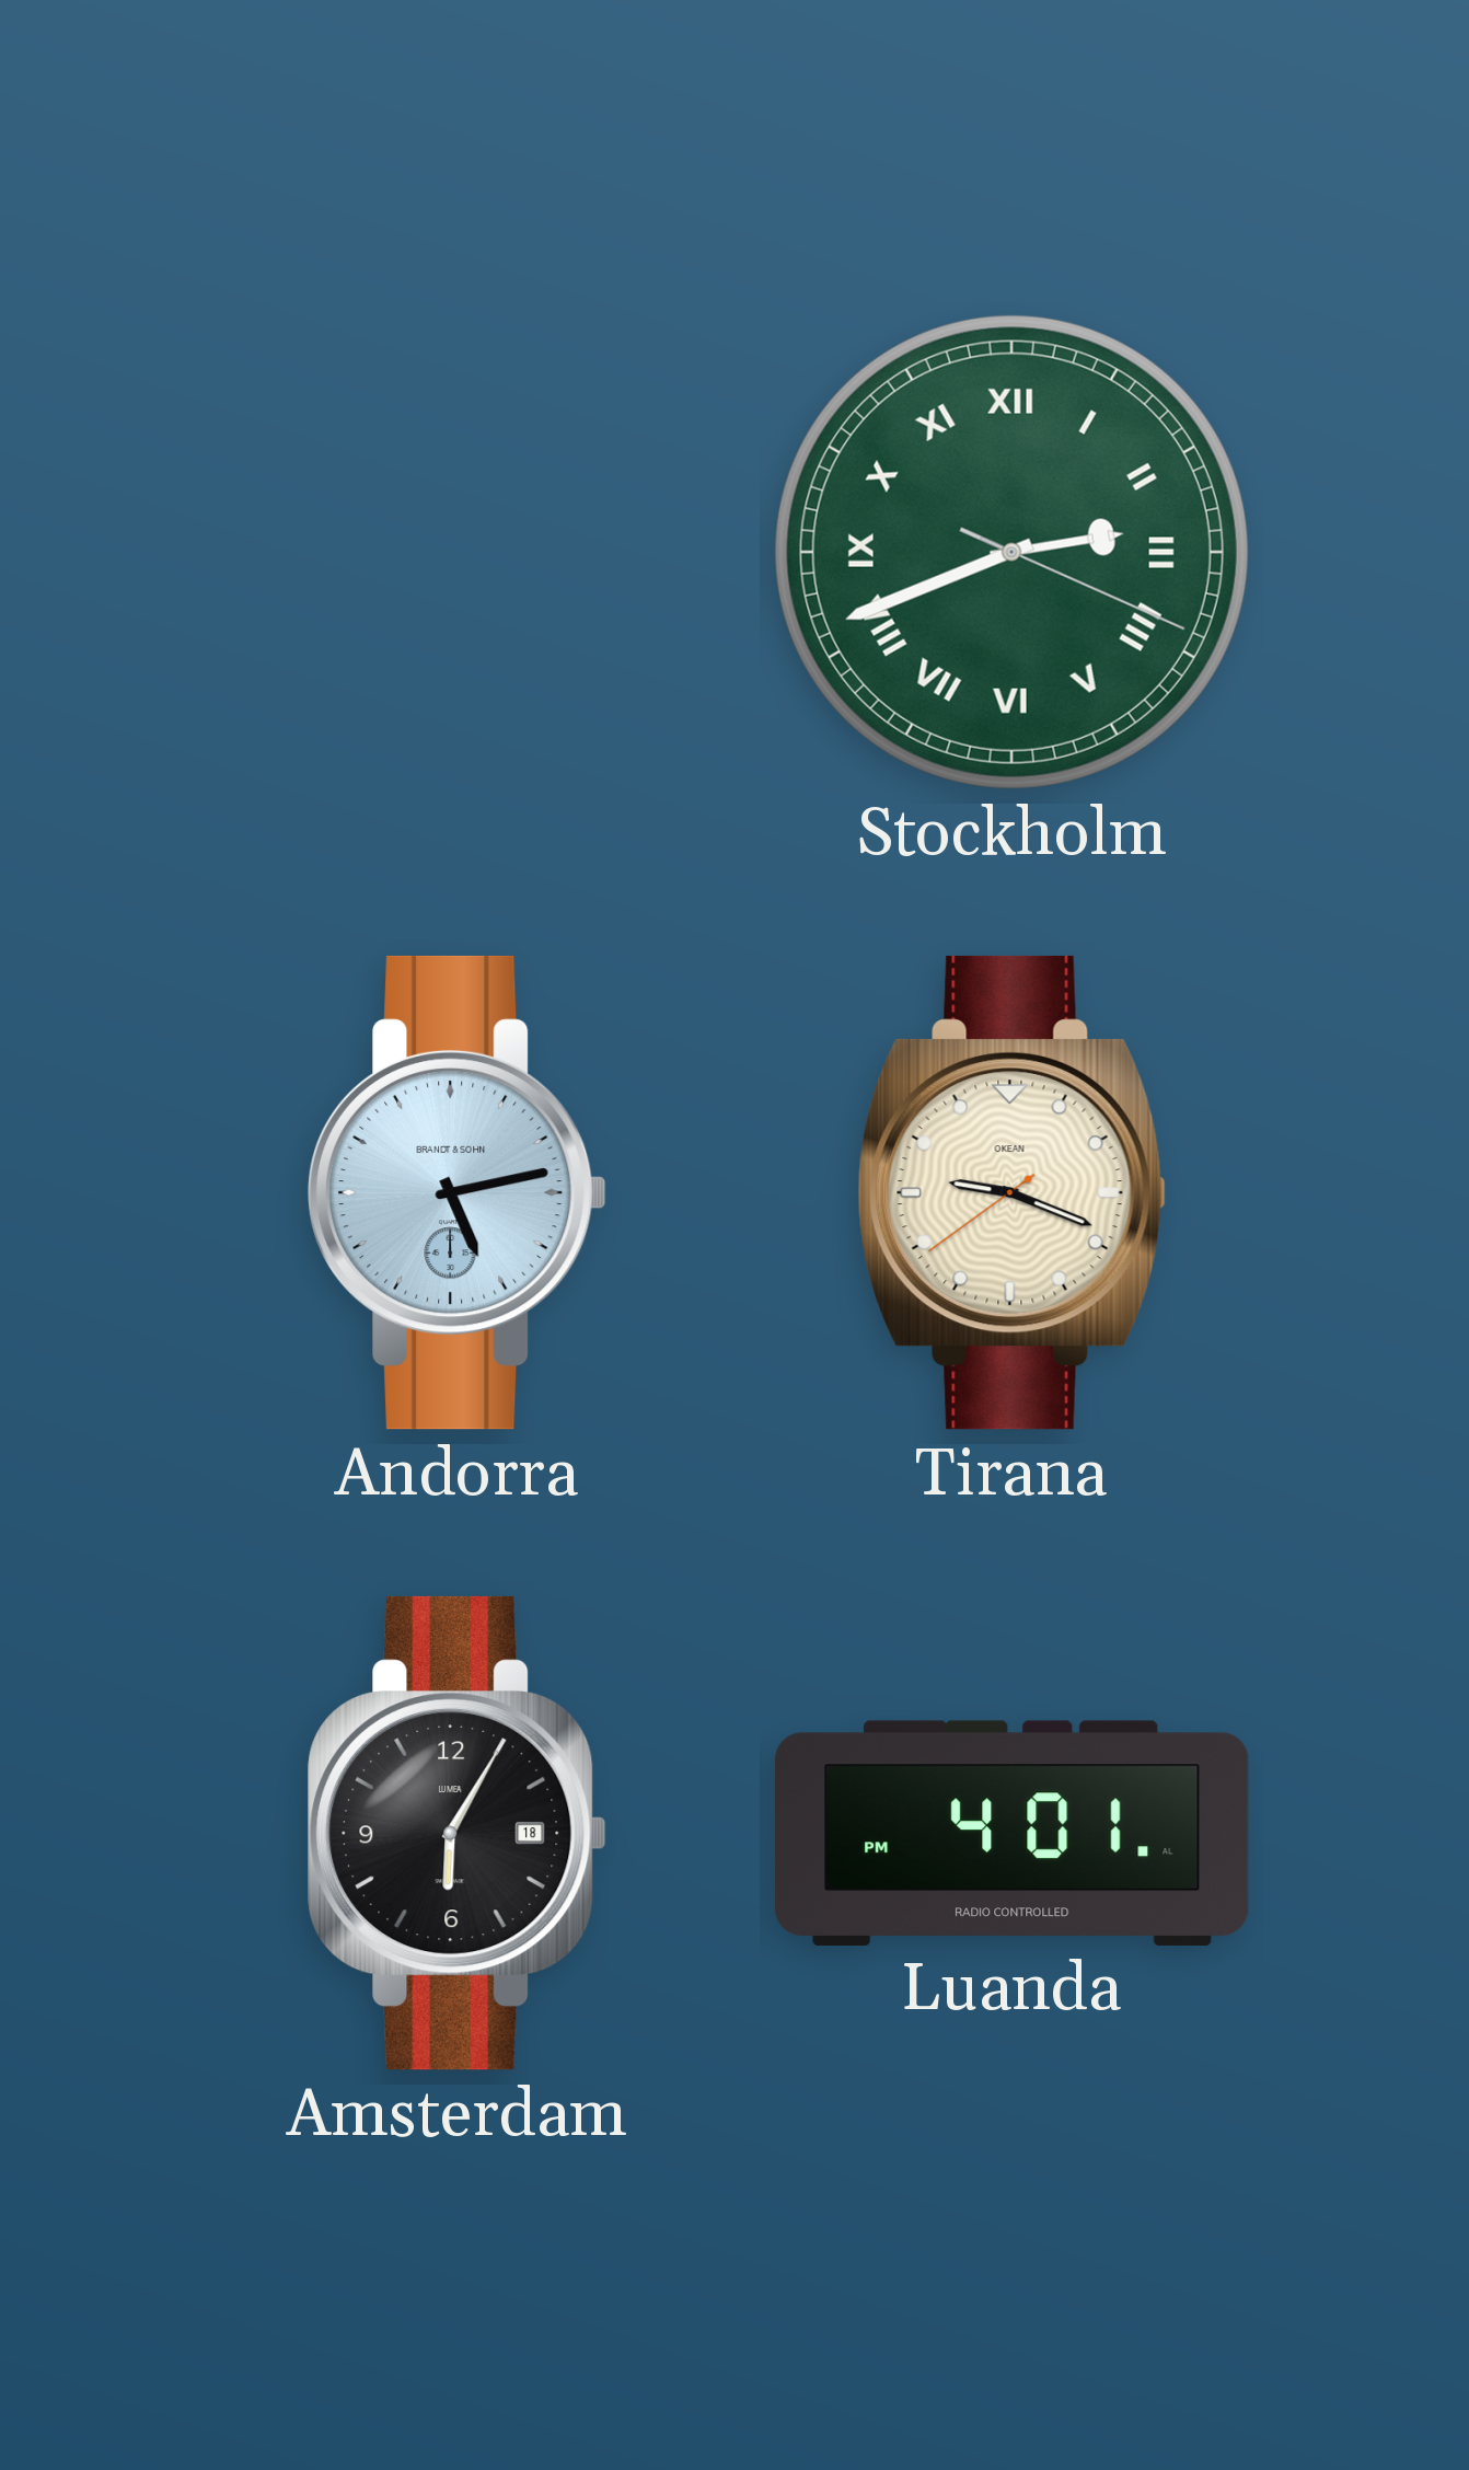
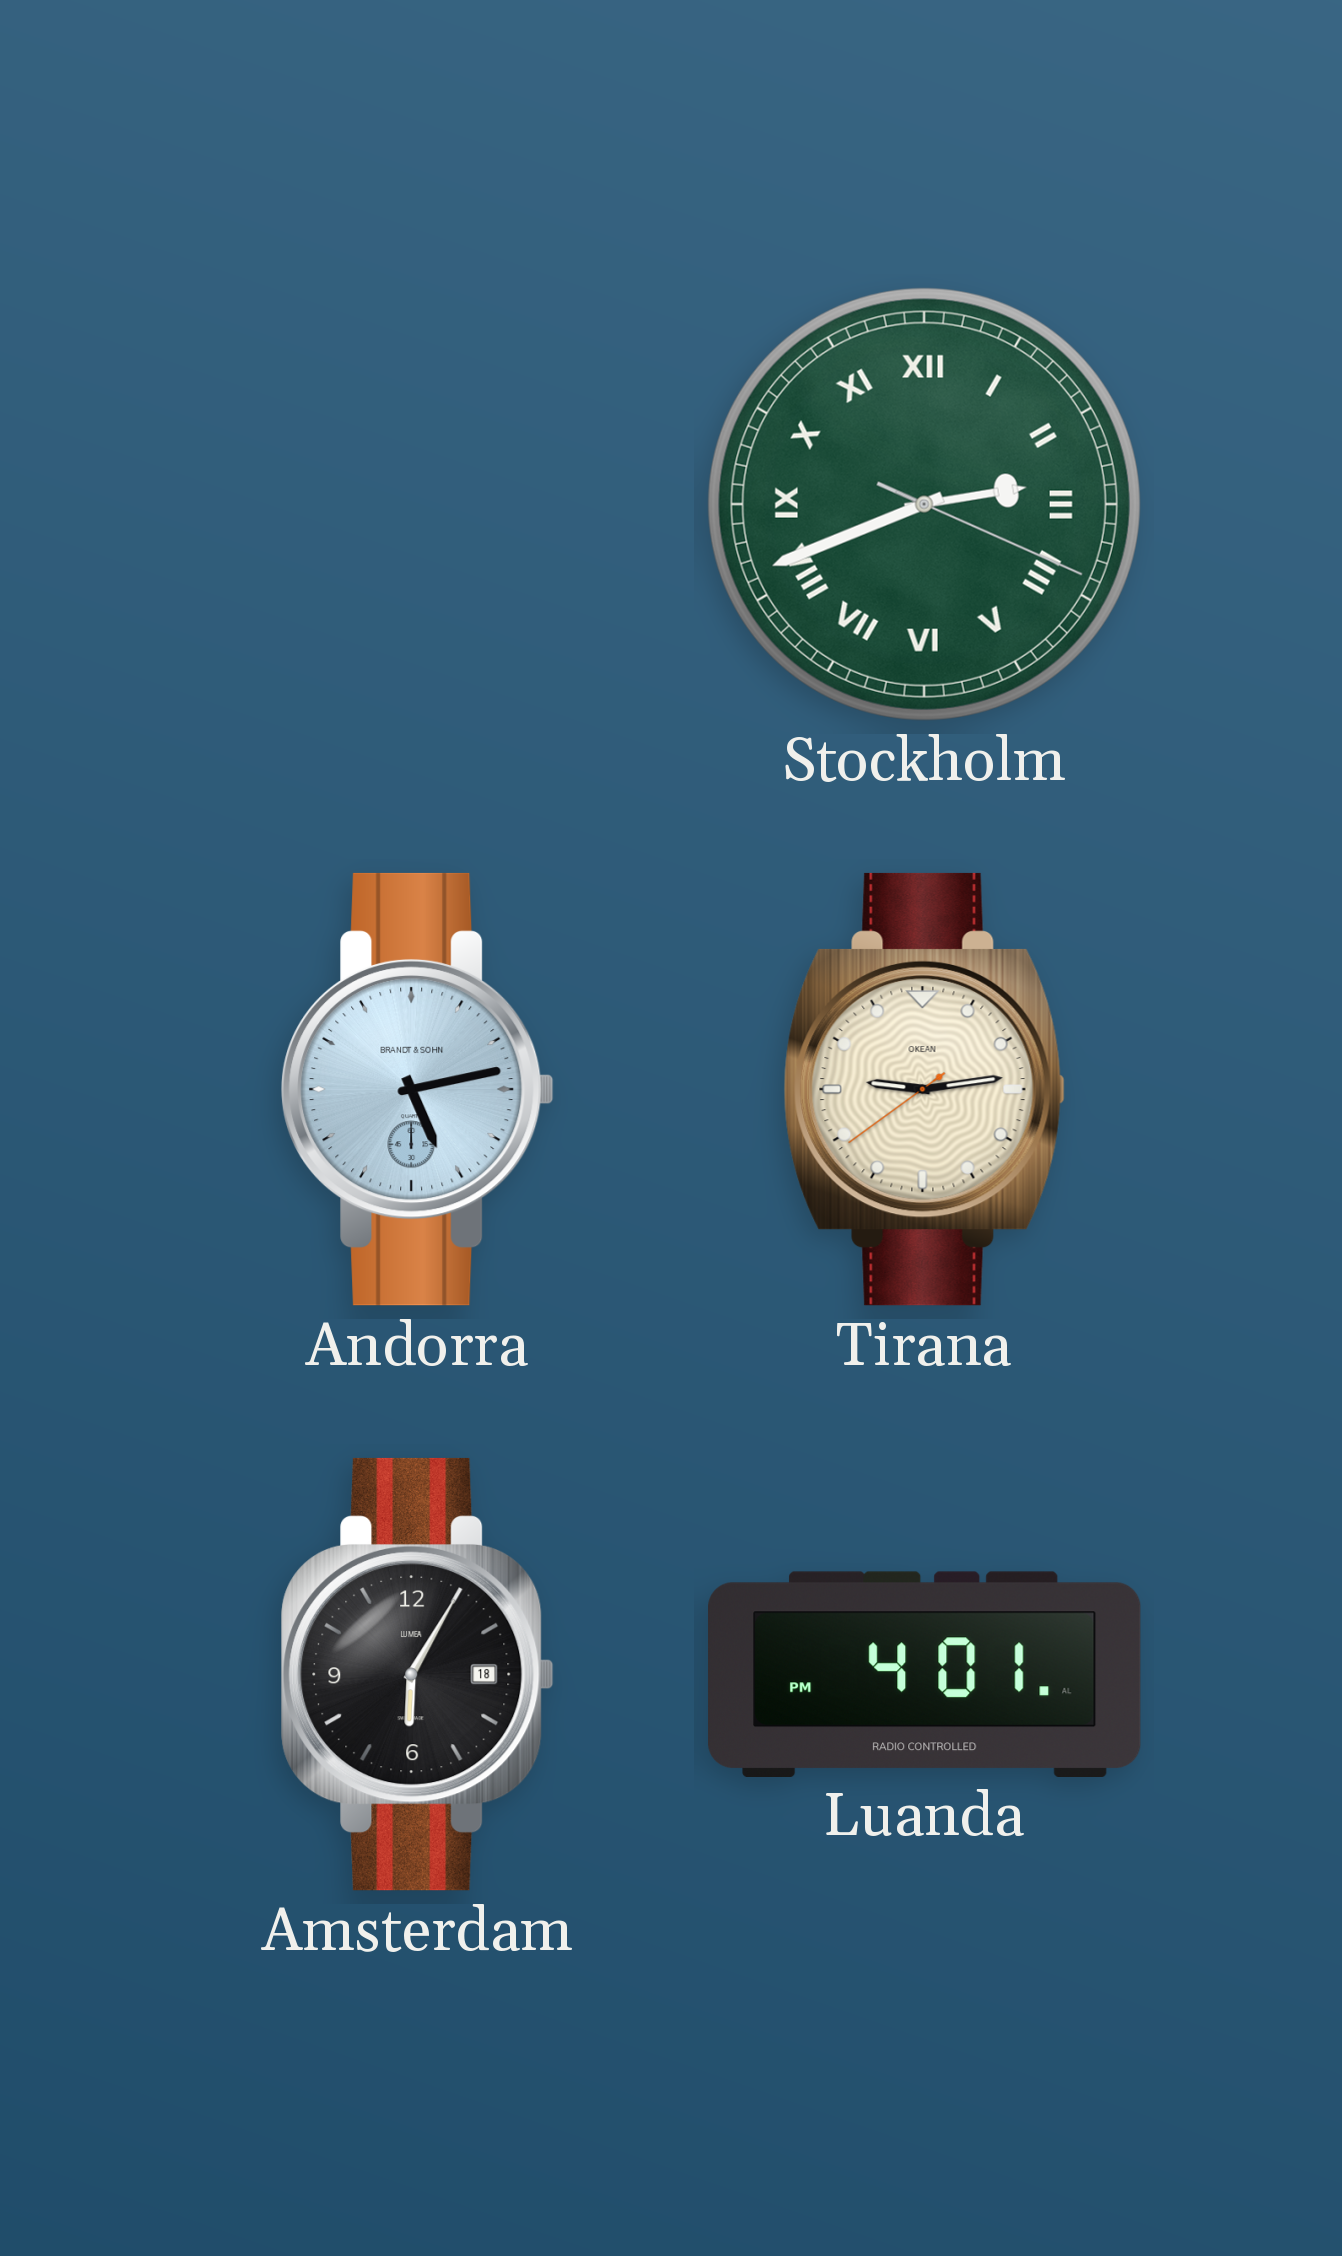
Tirana: 9:18 -> 9:13
